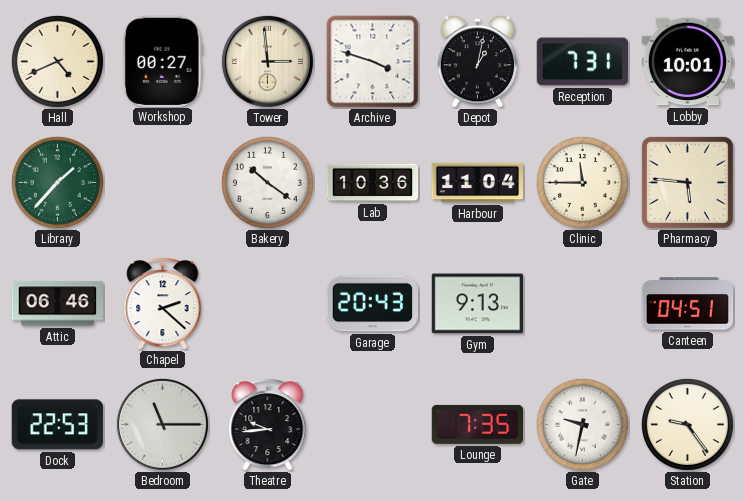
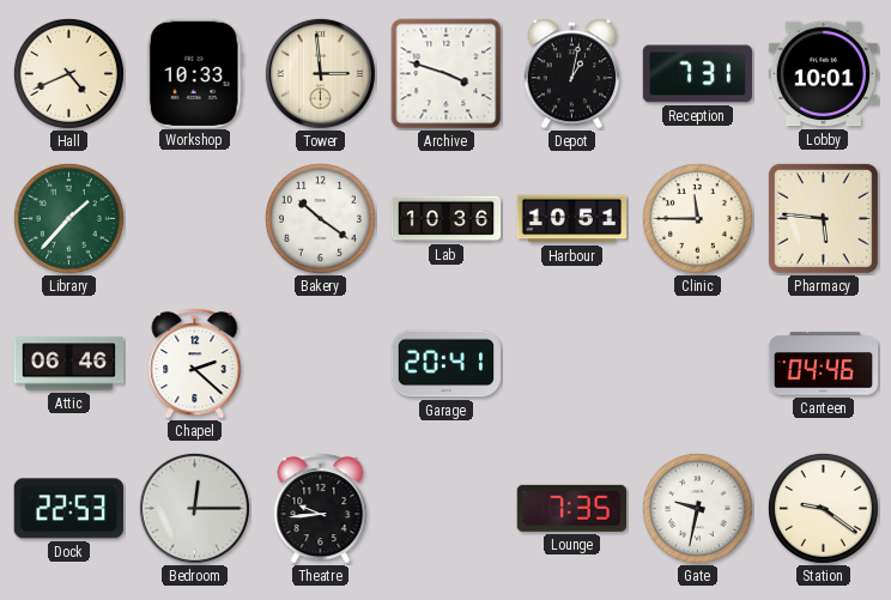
Workshop: 00:27 -> 10:33
Harbour: 11:04 -> 10:51
Garage: 20:43 -> 20:41
Gym: 9:13 -> none
Canteen: 04:51 -> 04:46
Bedroom: 11:15 -> 12:15
Station: 9:24 -> 9:21
